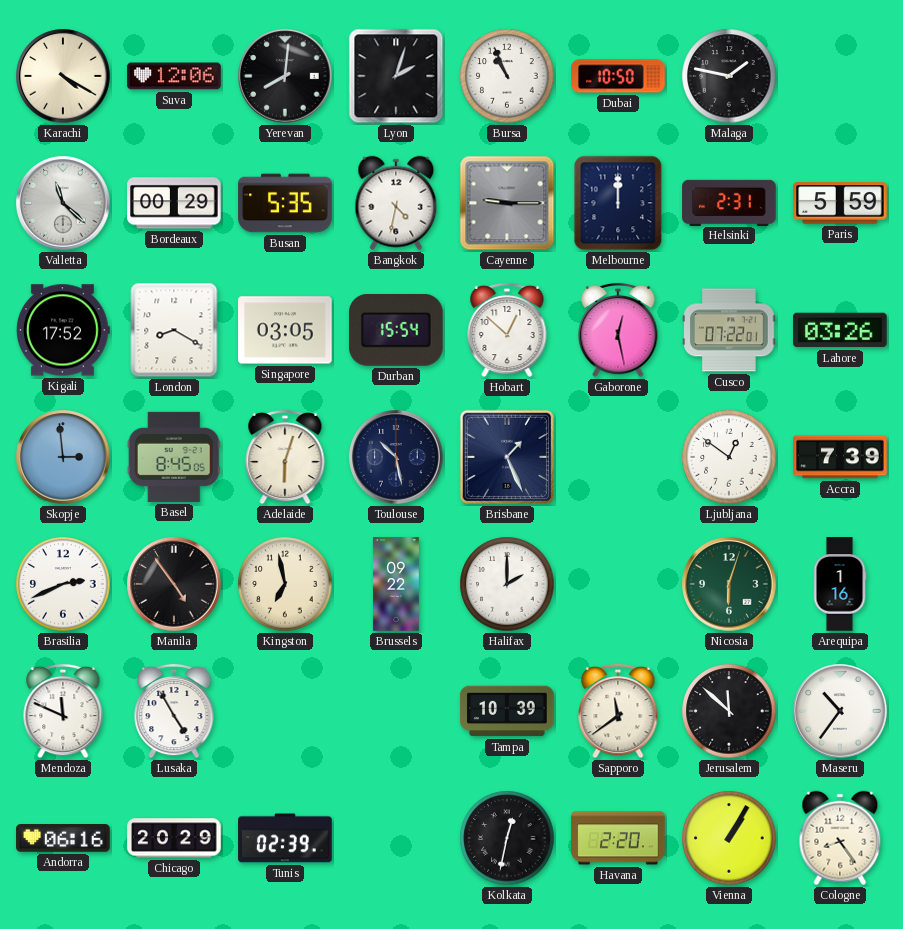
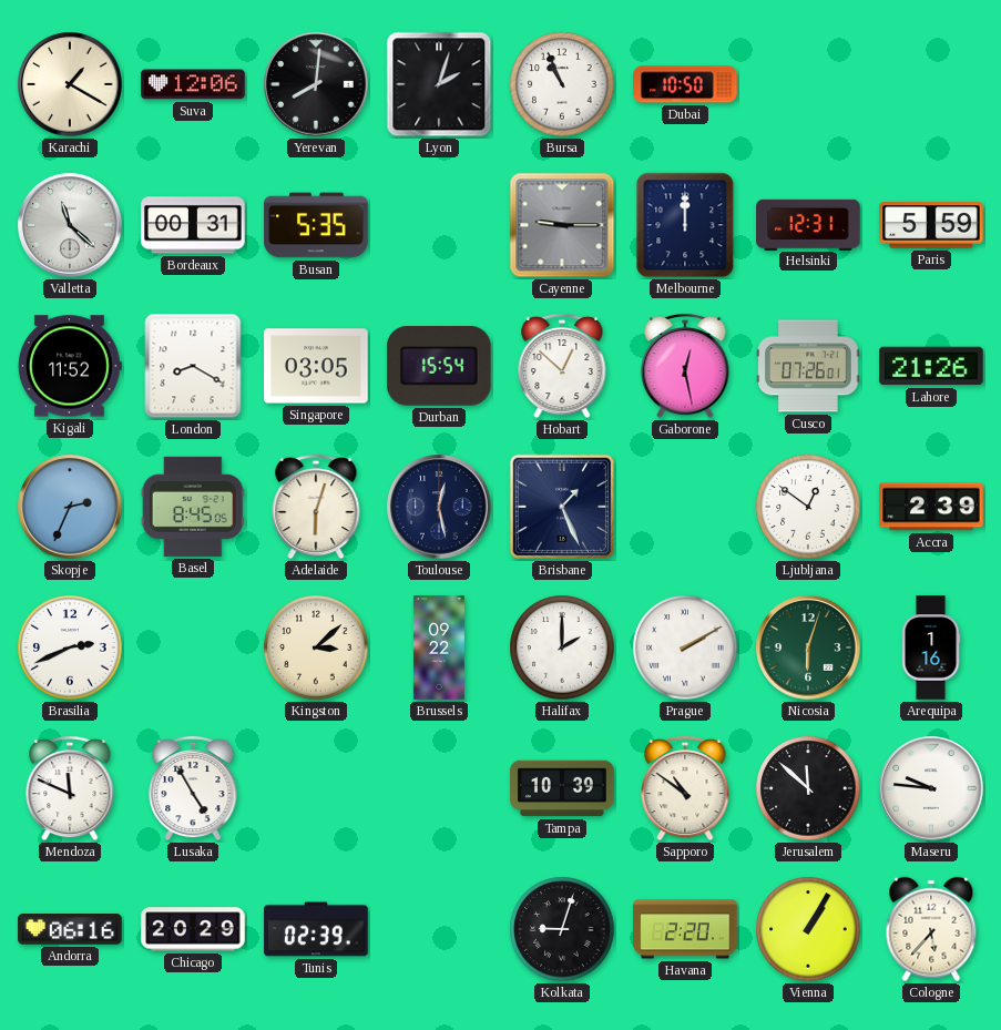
Karachi: 4:20 -> 1:20
Malaga: 1:47 -> none
Bordeaux: 00:29 -> 00:31
Bangkok: 4:32 -> none
Helsinki: 2:31 -> 12:31
Kigali: 17:52 -> 11:52
Cusco: 07:22 -> 07:26
Lahore: 03:26 -> 21:26
Skopje: 2:59 -> 2:34
Toulouse: 10:28 -> 12:28
Accra: 7:39 -> 2:39
Manila: 4:54 -> none
Kingston: 6:58 -> 3:08
Prague: none -> 2:10
Sapporo: 11:39 -> 10:51
Maseru: 10:36 -> 9:46
Kolkata: 12:32 -> 9:03
Cologne: 8:24 -> 5:37
